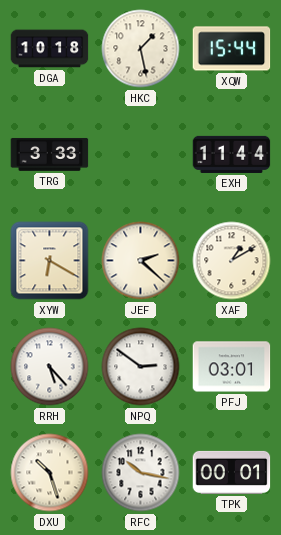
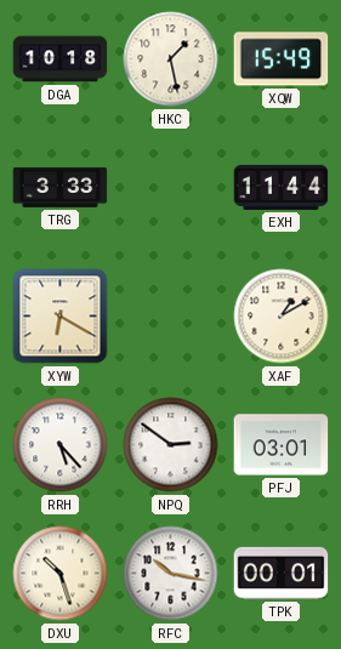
XQW: 15:44 -> 15:49
JEF: 2:22 -> none
